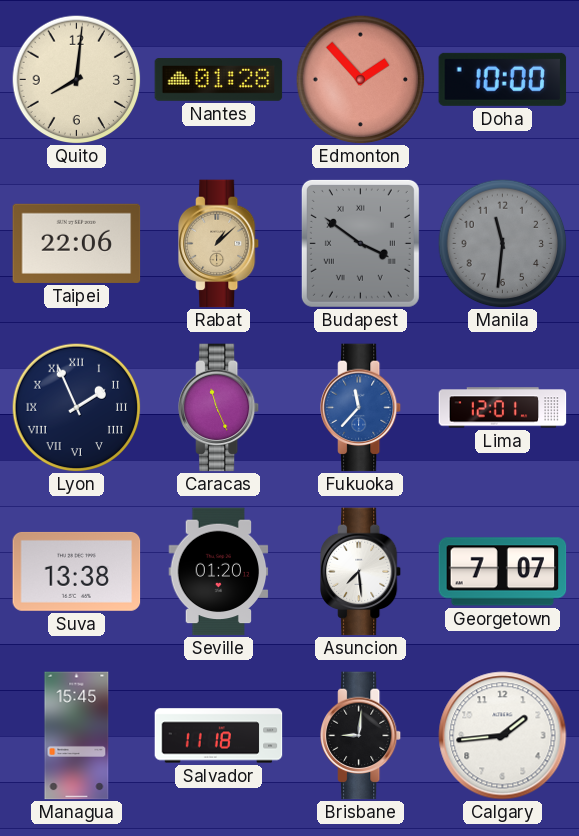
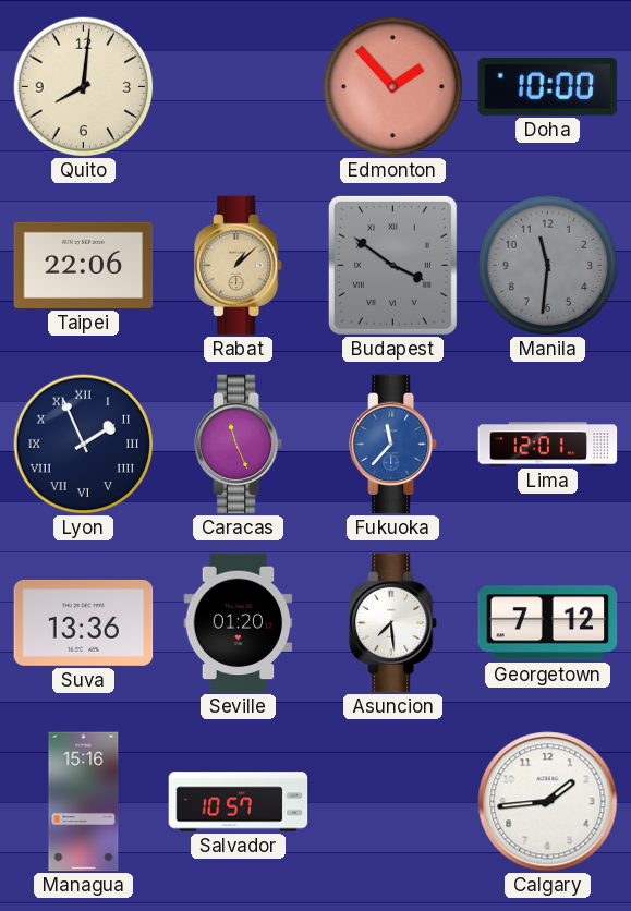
Nantes: 01:28 -> none
Suva: 13:38 -> 13:36
Georgetown: 7:07 -> 7:12
Managua: 15:45 -> 15:16
Salvador: 11:18 -> 10:57
Brisbane: 9:01 -> none
